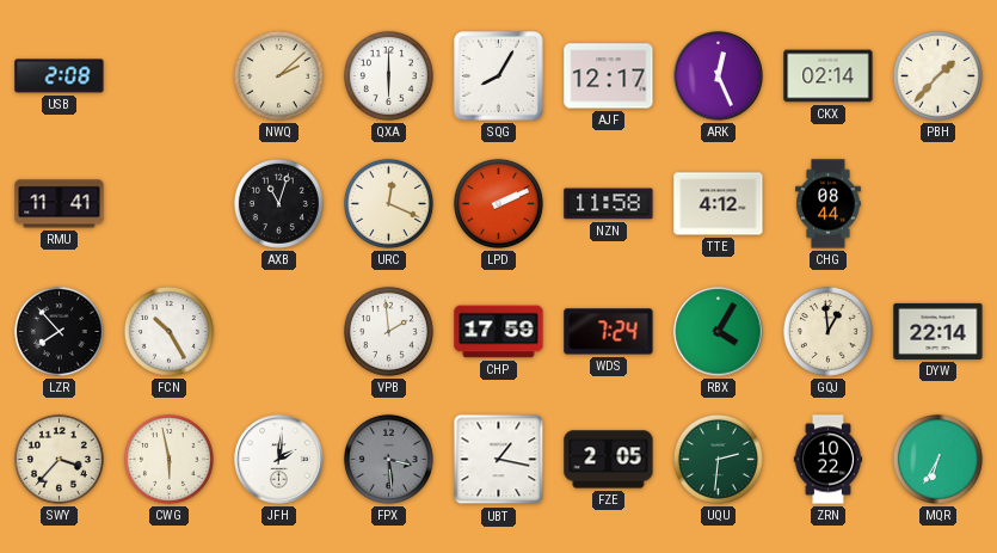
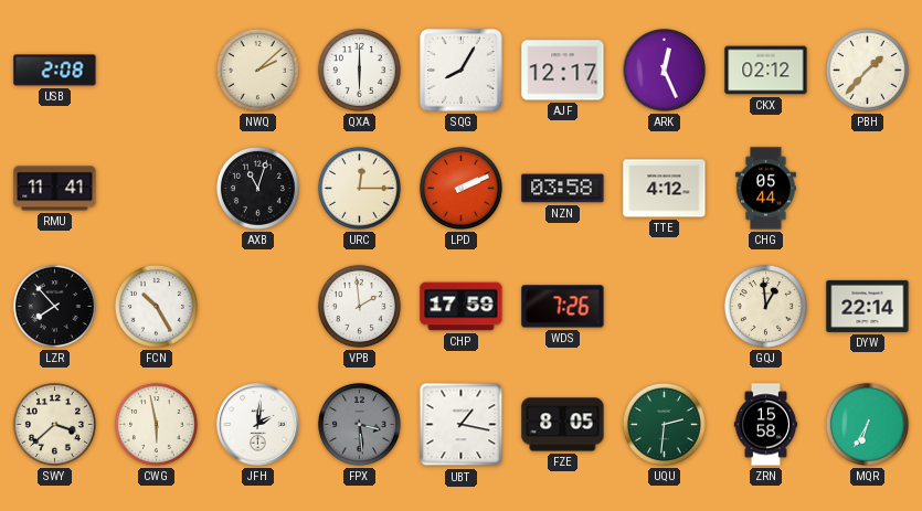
CKX: 02:14 -> 02:12
URC: 12:19 -> 12:15
NZN: 11:58 -> 03:58
CHG: 08:44 -> 05:44
WDS: 7:24 -> 7:26
RBX: 4:05 -> none
SWY: 3:37 -> 3:38
FZE: 2:05 -> 8:05
ZRN: 10:22 -> 15:58
